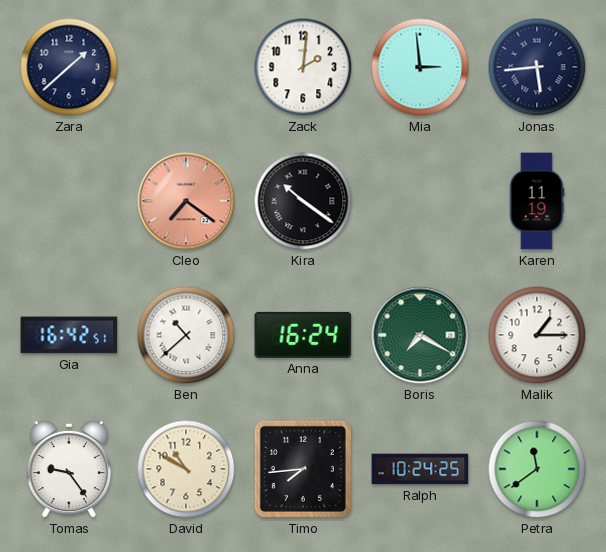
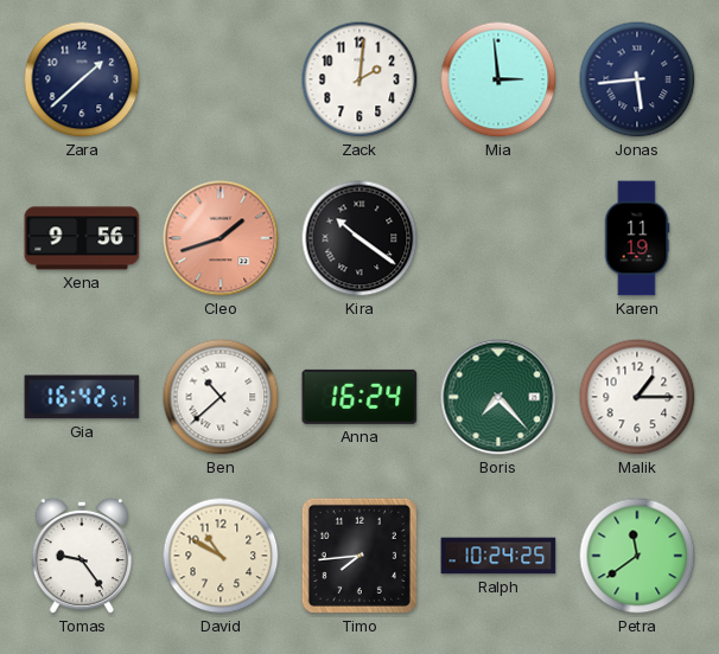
Xena: none -> 9:56
Cleo: 7:21 -> 1:42
Boris: 7:20 -> 7:23
